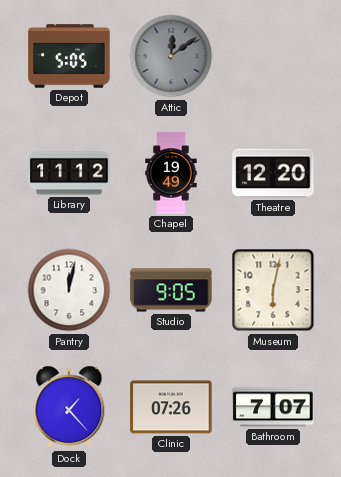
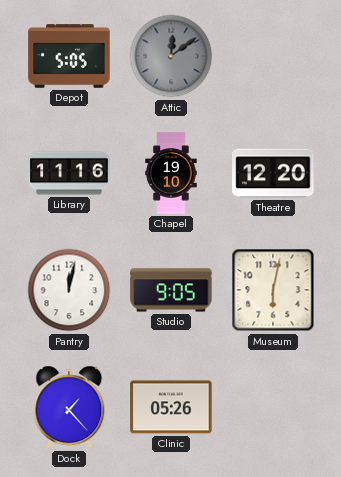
Library: 11:12 -> 11:16
Chapel: 19:49 -> 19:10
Clinic: 07:26 -> 05:26
Bathroom: 7:07 -> none
